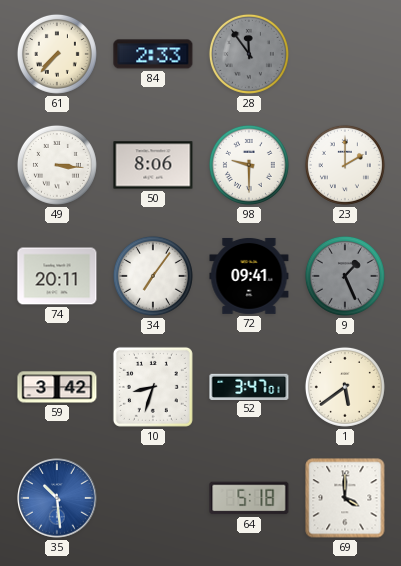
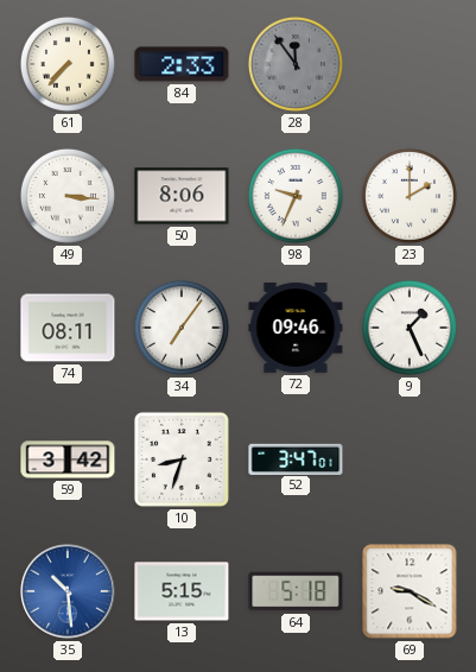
98: 9:30 -> 9:34
74: 20:11 -> 08:11
72: 09:41 -> 09:46
9 dial: grey -> white
1: 5:39 -> none
13: none -> 5:15
69: 4:00 -> 9:20
